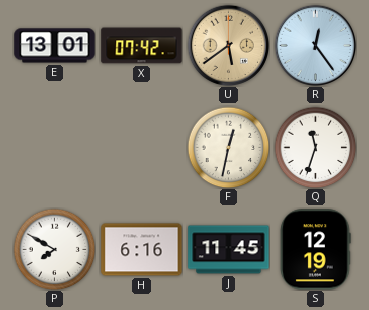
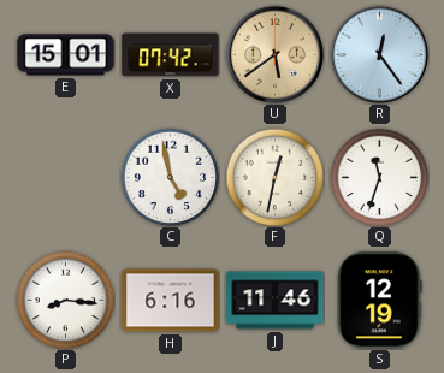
E: 13:01 -> 15:01
C: none -> 4:58
P: 7:50 -> 8:16
J: 11:45 -> 11:46
